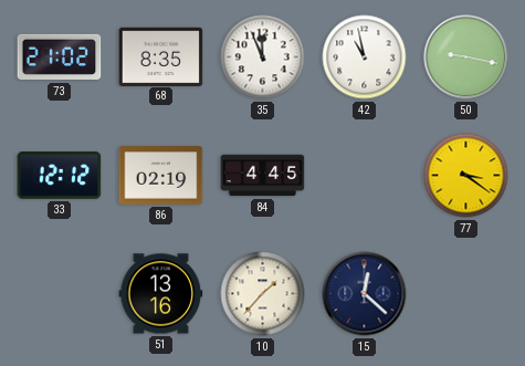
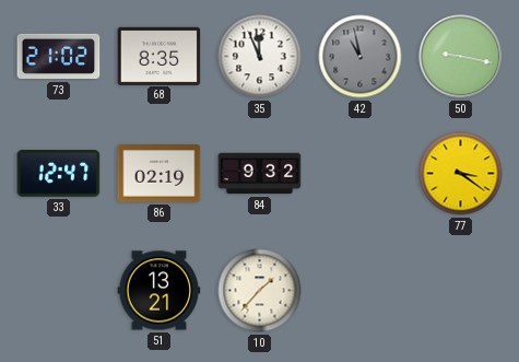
42 dial: white -> grey
33: 12:12 -> 12:47
84: 4:45 -> 9:32
51: 13:16 -> 13:21
15: 12:22 -> none
